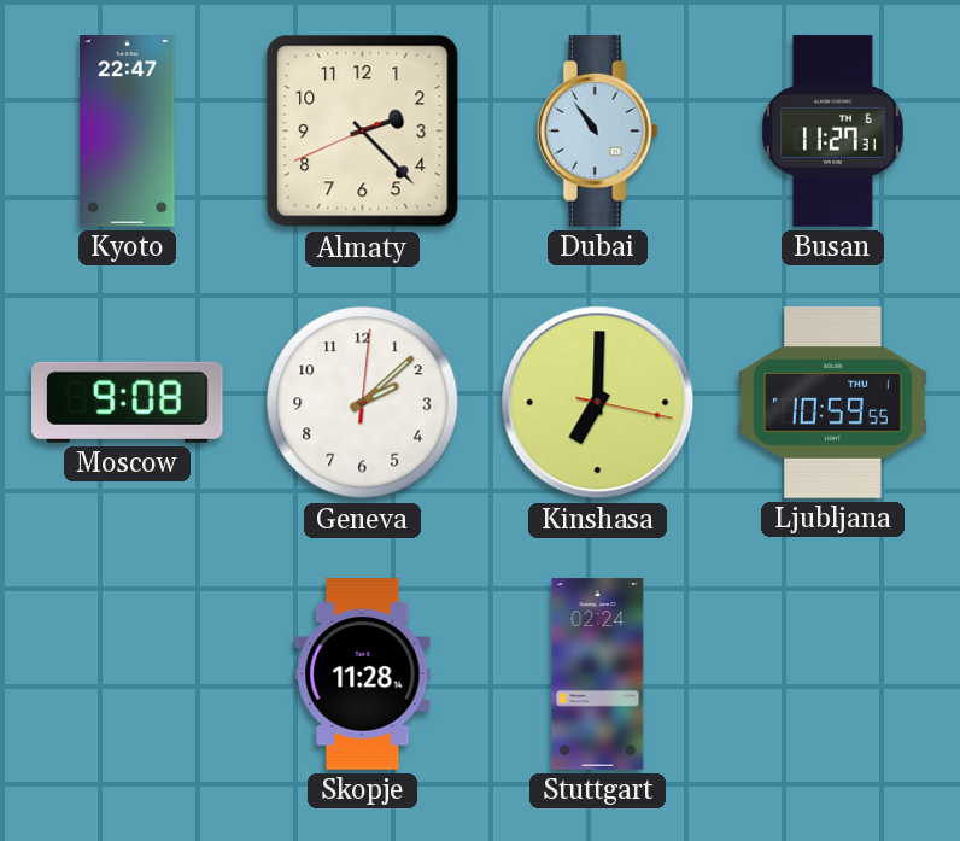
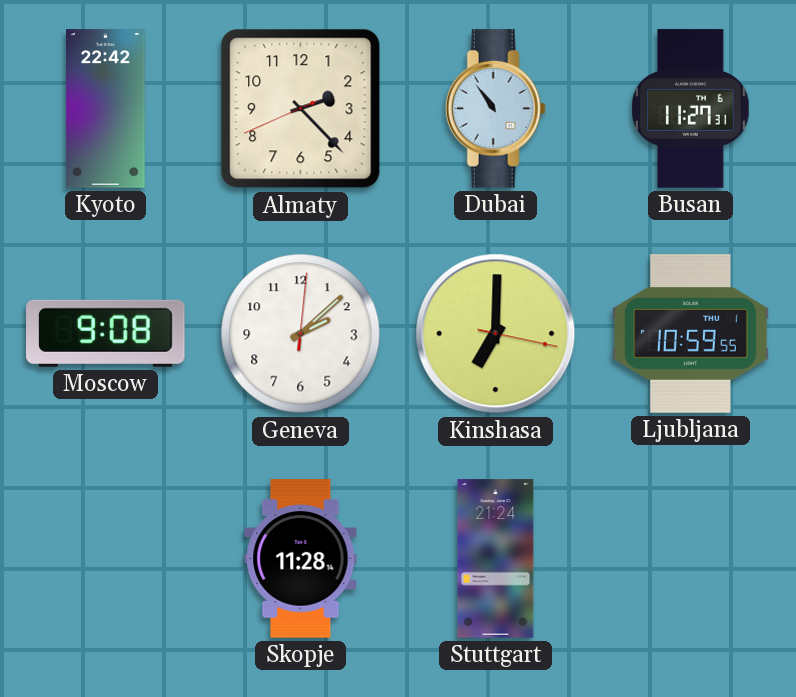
Kyoto: 22:47 -> 22:42
Stuttgart: 02:24 -> 21:24
